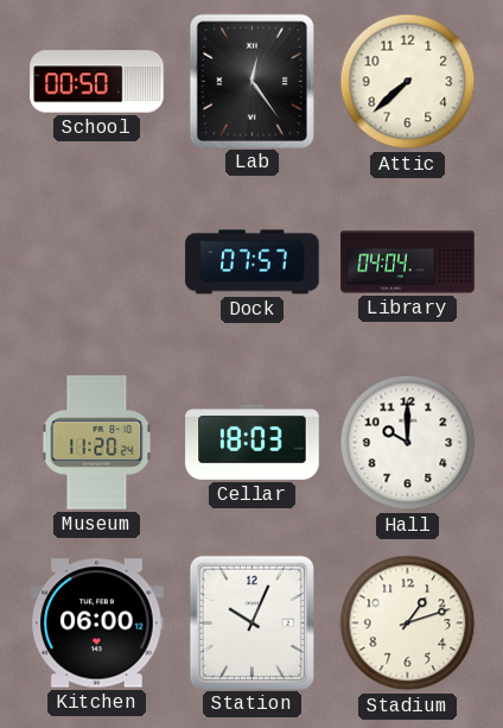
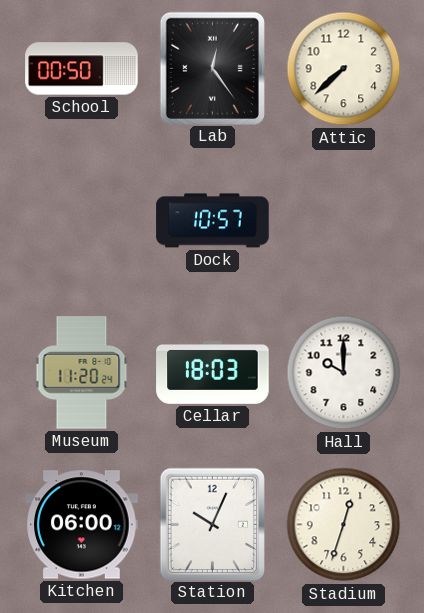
Dock: 07:57 -> 10:57
Library: 04:04 -> none
Stadium: 1:12 -> 12:33
